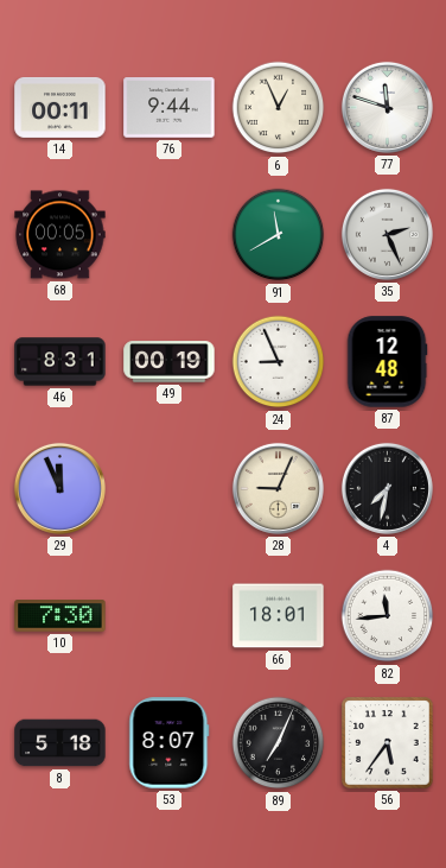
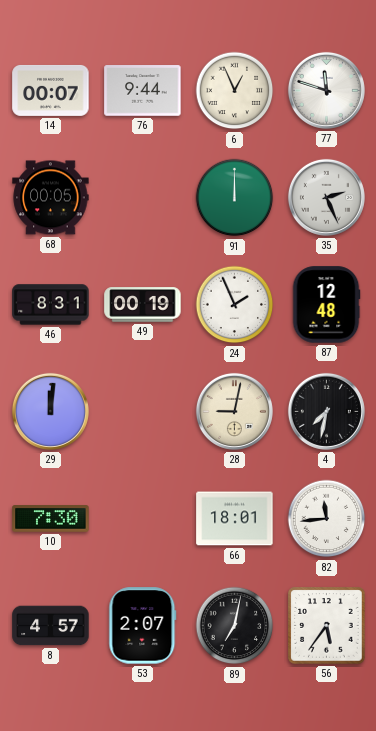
14: 00:11 -> 00:07
91: 11:40 -> 12:00
24: 8:56 -> 1:56
29: 11:56 -> 12:01
28: 9:04 -> 9:02
8: 5:18 -> 4:57
53: 8:07 -> 2:07
89: 7:04 -> 7:02
